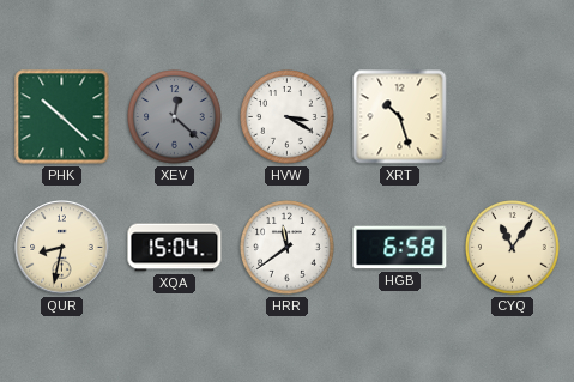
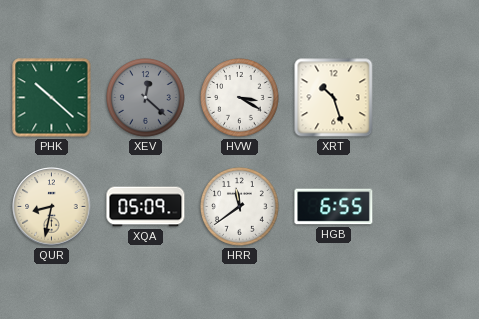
XQA: 15:04 -> 05:09
HGB: 6:58 -> 6:55
CYQ: 11:06 -> none
